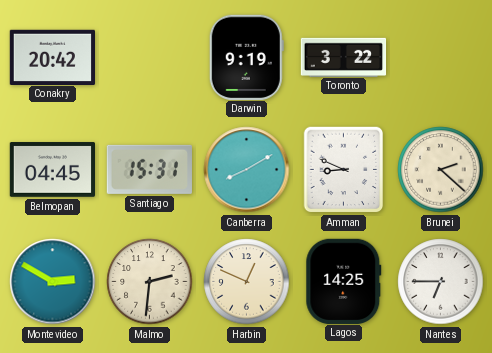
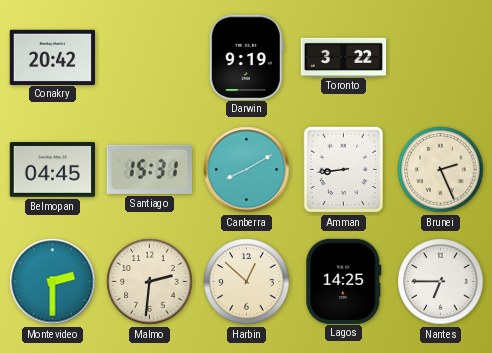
Amman: 8:49 -> 8:44
Brunei: 2:22 -> 2:26
Montevideo: 2:50 -> 2:30
Harbin: 12:49 -> 12:52
